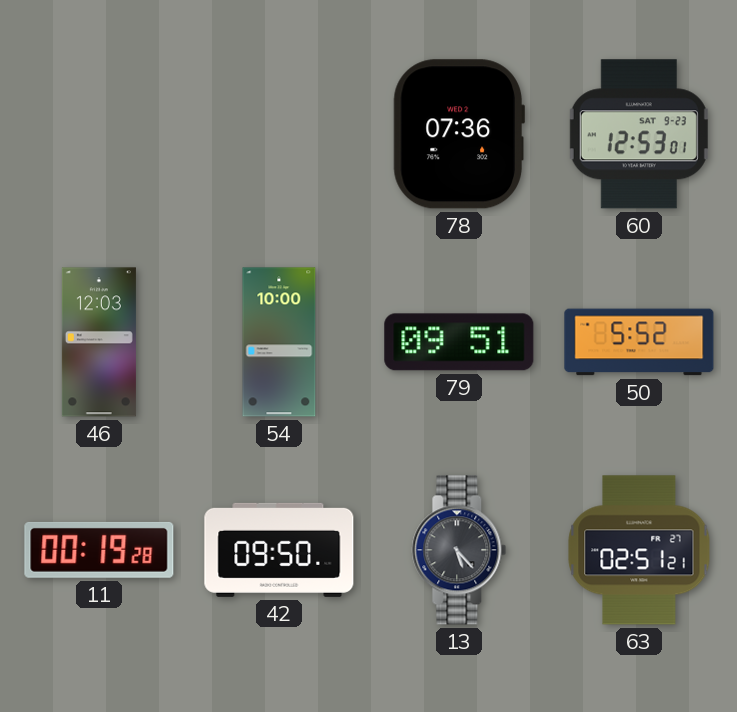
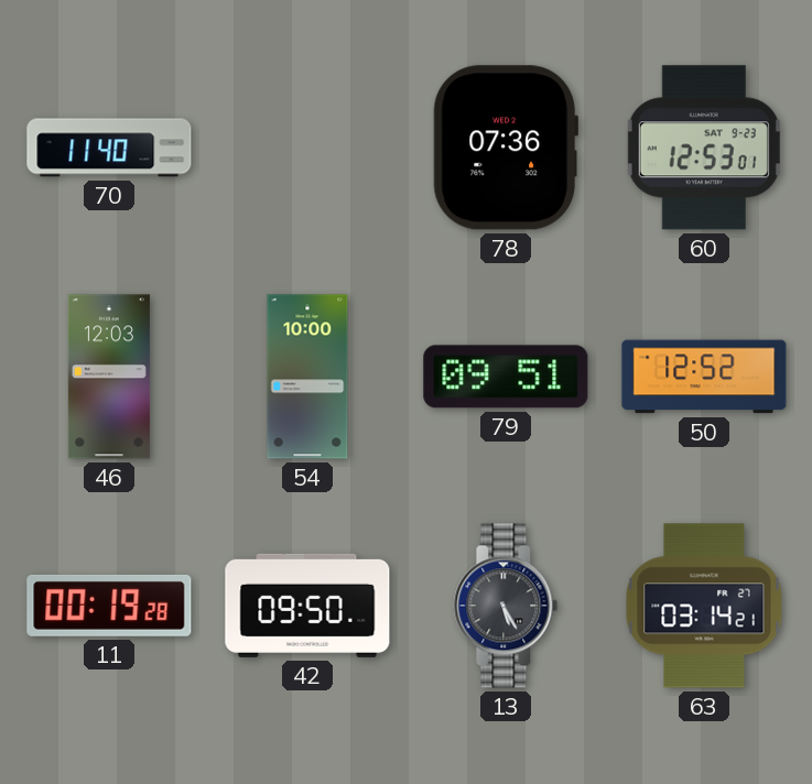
70: none -> 11:40
50: 5:52 -> 12:52
13: 5:23 -> 5:25
63: 02:51 -> 03:14
